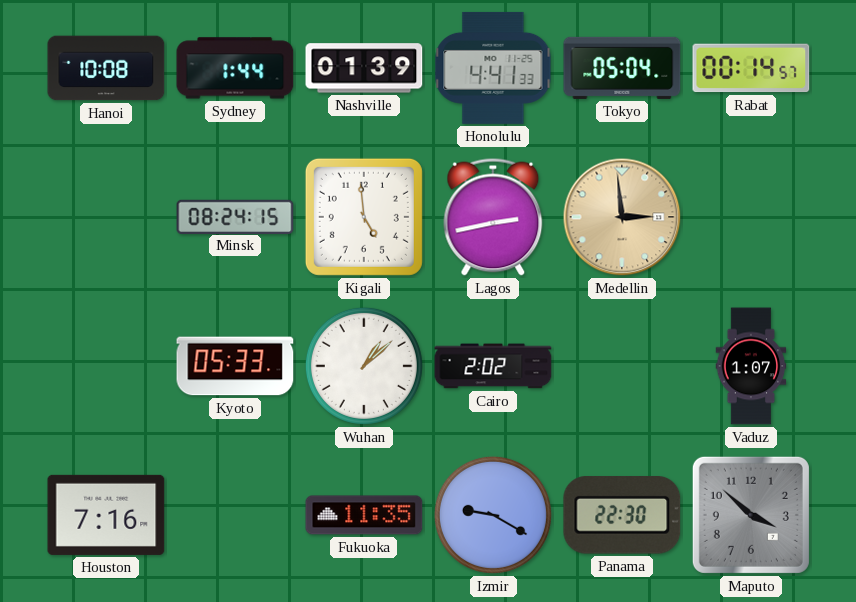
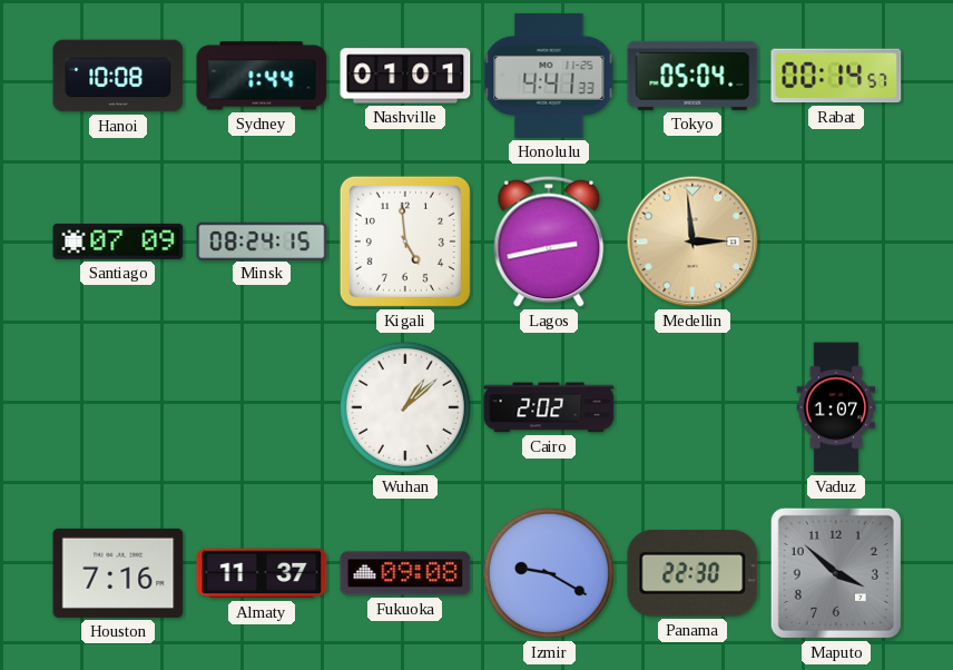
Nashville: 01:39 -> 01:01
Santiago: none -> 07:09
Kyoto: 05:33 -> none
Almaty: none -> 11:37
Fukuoka: 11:35 -> 09:08
